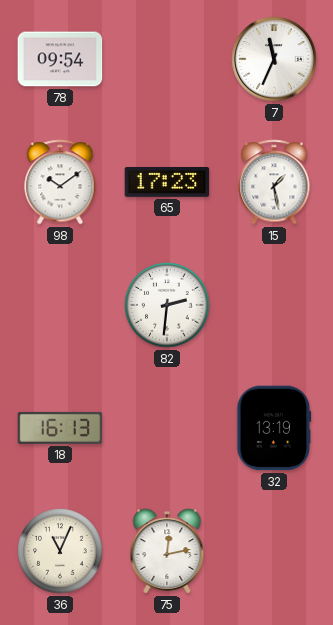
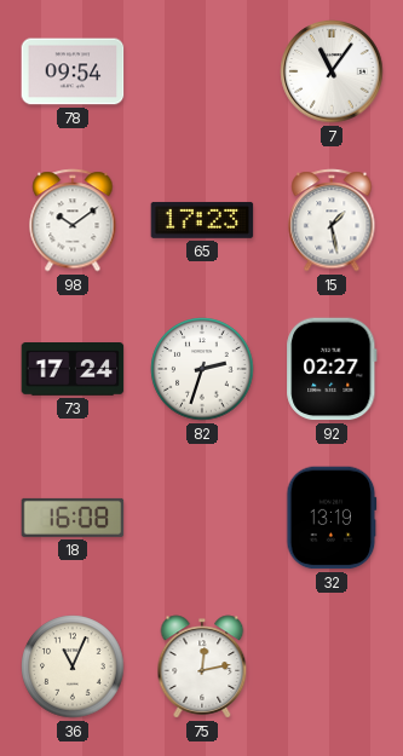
7: 11:34 -> 11:06
73: none -> 17:24
82: 2:31 -> 2:33
92: none -> 02:27
18: 16:13 -> 16:08
